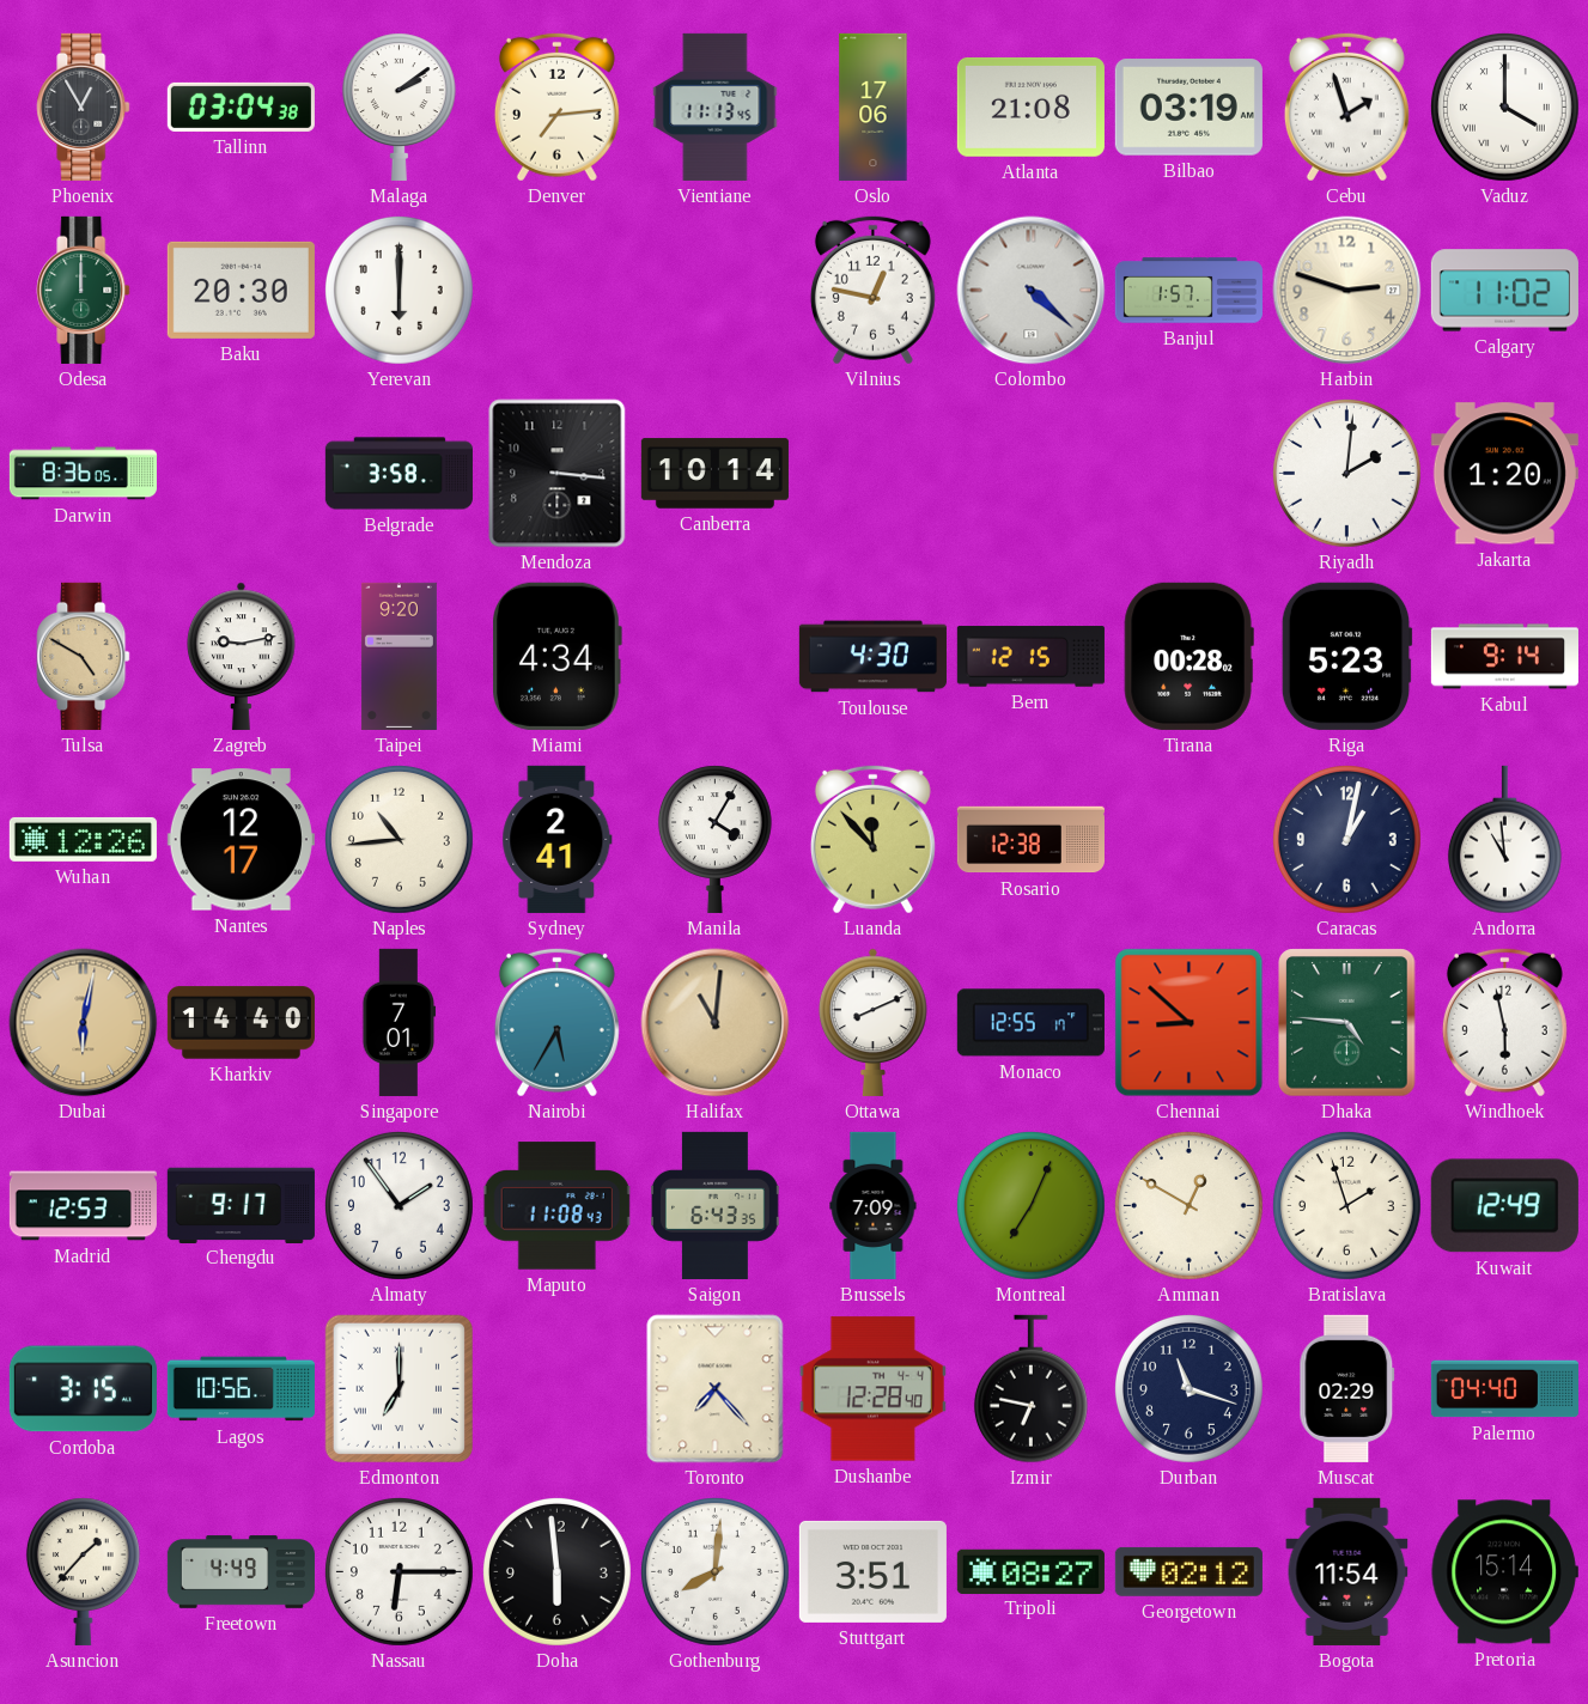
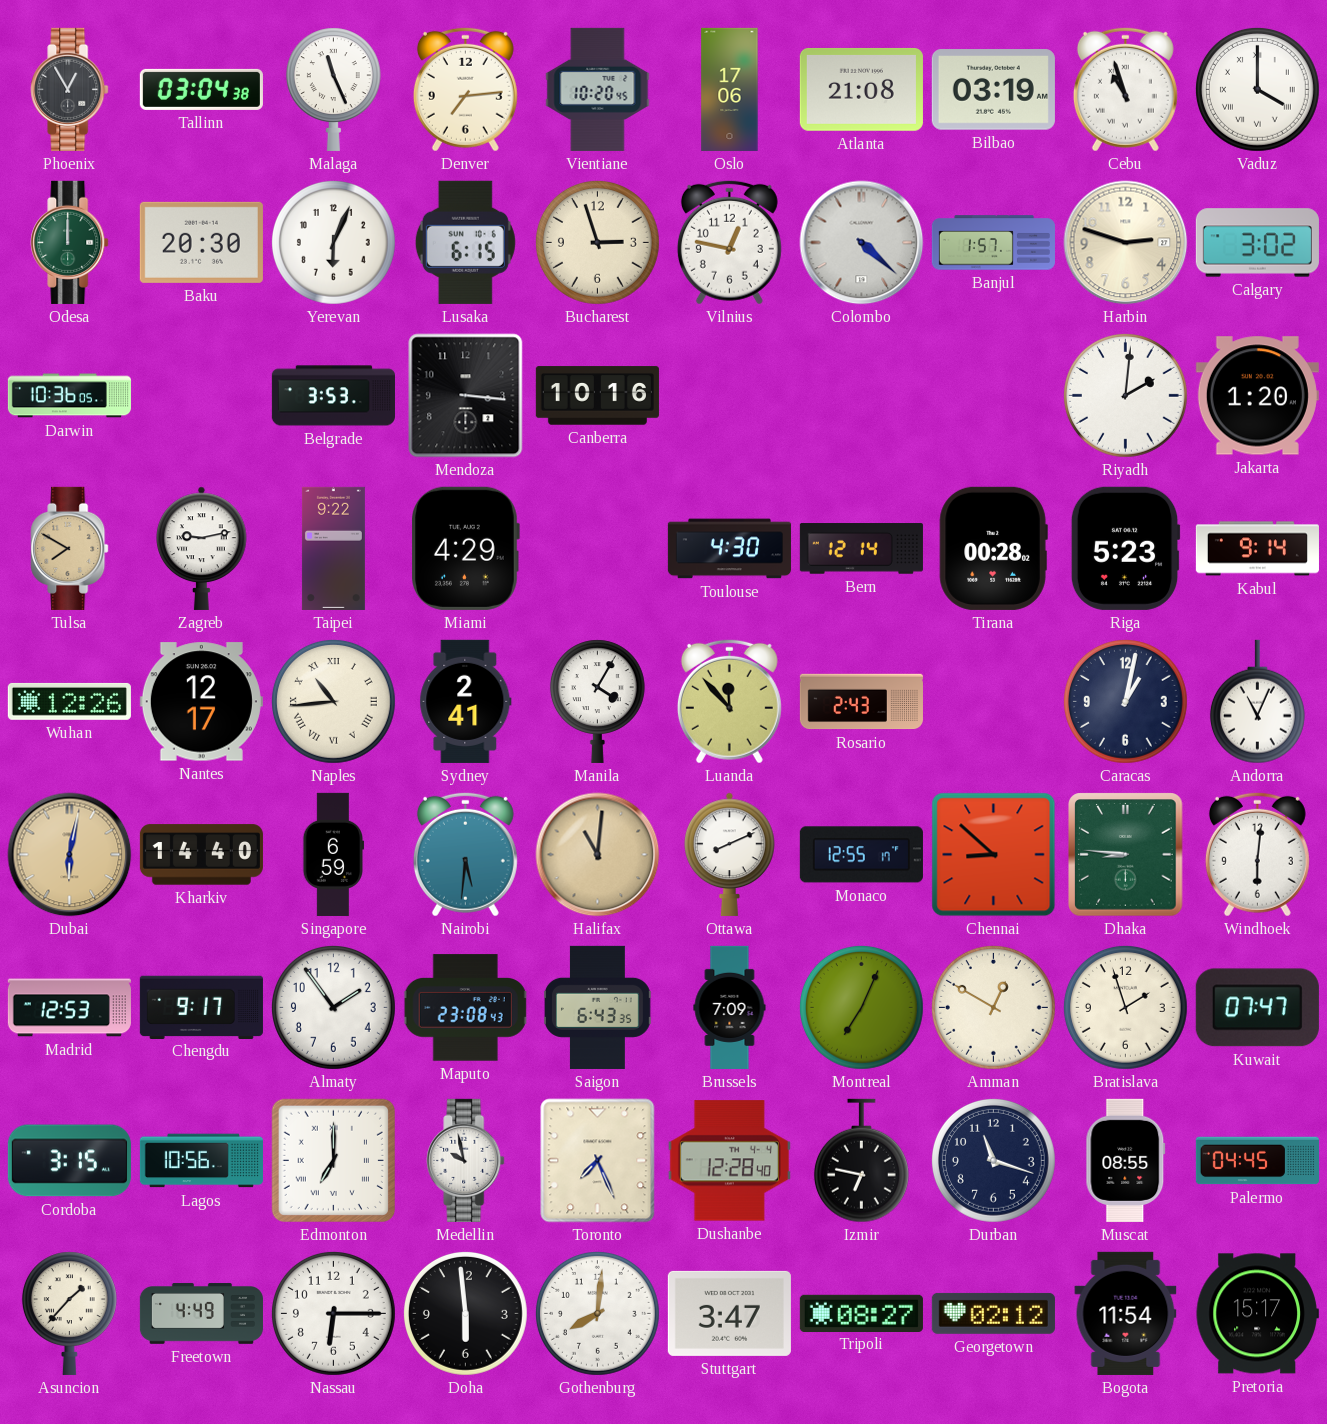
Malaga: 2:09 -> 11:26
Vientiane: 11:13 -> 10:20
Cebu: 1:57 -> 10:57
Yerevan: 6:00 -> 6:04
Lusaka: none -> 6:15
Bucharest: none -> 2:57
Calgary: 11:02 -> 3:02
Darwin: 8:36 -> 10:36
Belgrade: 3:58 -> 3:53
Canberra: 10:14 -> 10:16
Tulsa: 4:50 -> 7:50
Taipei: 9:20 -> 9:22
Miami: 4:34 -> 4:29
Bern: 12:15 -> 12:14
Naples numerals: Arabic -> Roman
Rosario: 12:38 -> 2:43
Andorra: 10:59 -> 11:04
Singapore: 7:01 -> 6:59
Nairobi: 5:35 -> 5:31
Dhaka: 4:46 -> 8:46
Windhoek: 5:58 -> 6:01
Maputo: 11:08 -> 23:08
Kuwait: 12:49 -> 07:47
Medellin: none -> 9:58
Toronto: 7:23 -> 7:26
Muscat: 02:29 -> 08:55
Palermo: 04:40 -> 04:45
Stuttgart: 3:51 -> 3:47
Pretoria: 15:14 -> 15:17
